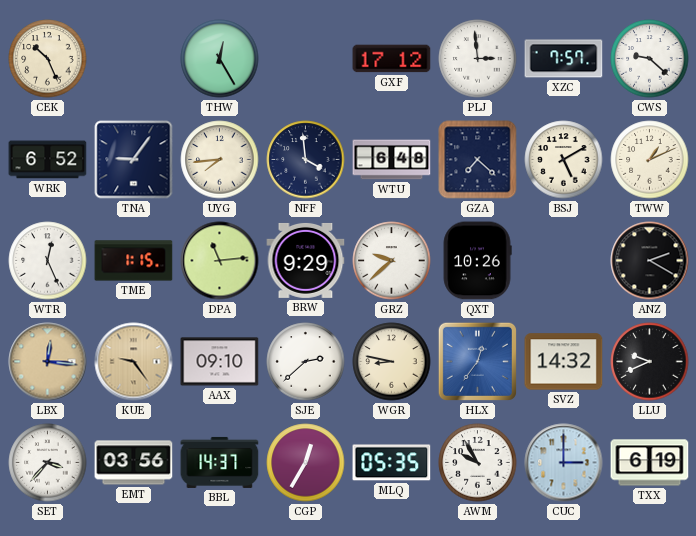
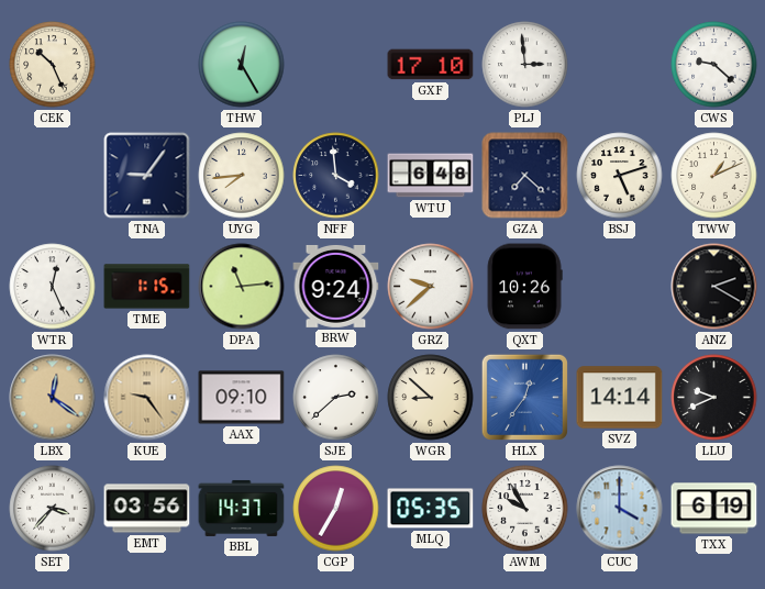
GXF: 17:12 -> 17:10
XZC: 7:57 -> none
WRK: 6:52 -> none
BSJ: 5:10 -> 5:12
BRW: 9:29 -> 9:24
LBX: 12:16 -> 12:21
WGR: 8:47 -> 8:52
SVZ: 14:32 -> 14:14
CUC: 3:00 -> 4:00
